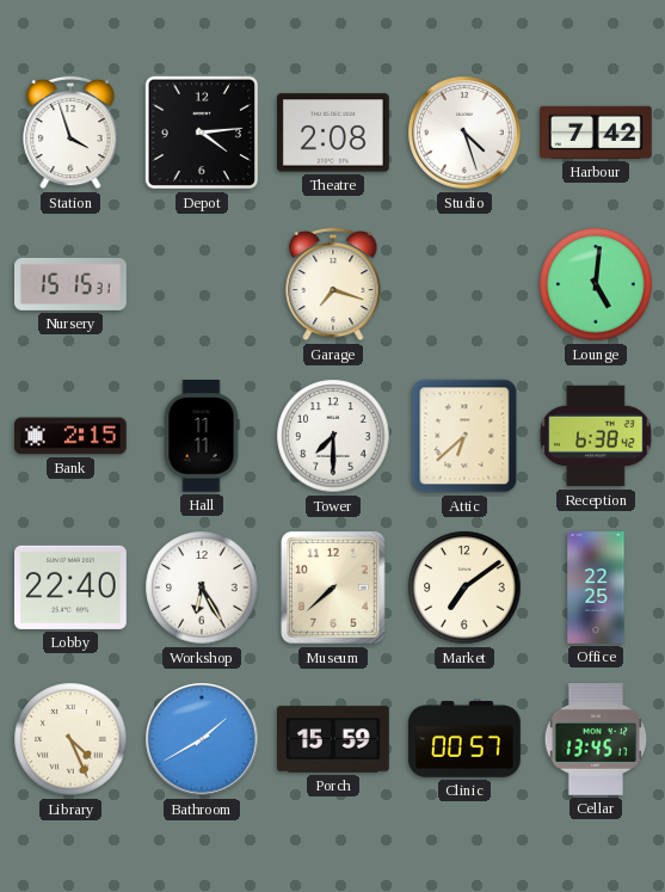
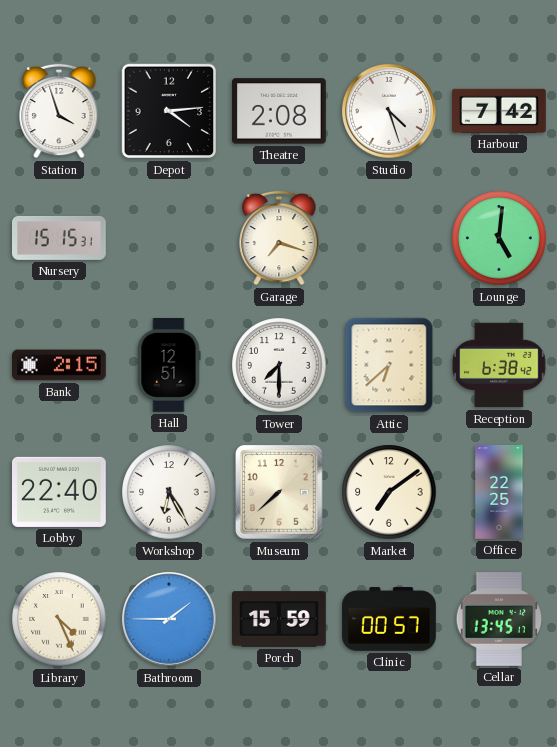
Hall: 11:11 -> 12:51
Bathroom: 1:40 -> 1:45
